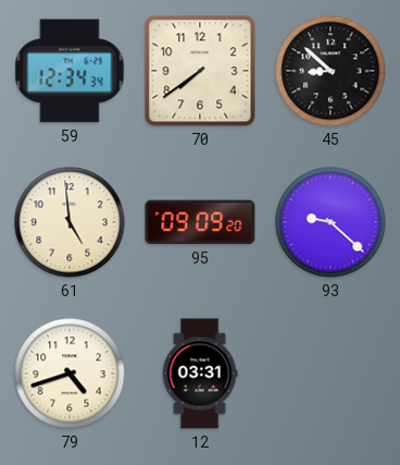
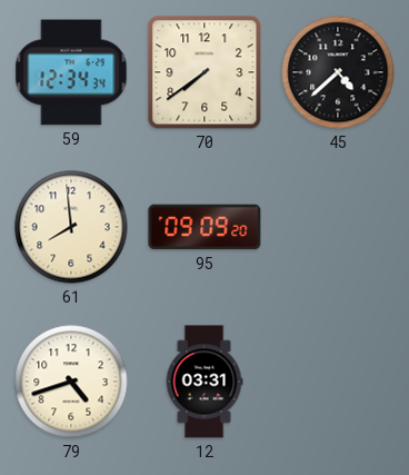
45: 8:52 -> 4:38
61: 4:59 -> 7:59
93: 9:22 -> none
